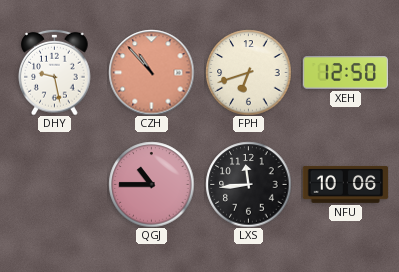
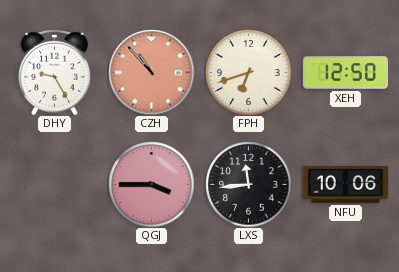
DHY: 9:28 -> 9:25
QGJ: 10:45 -> 3:45
